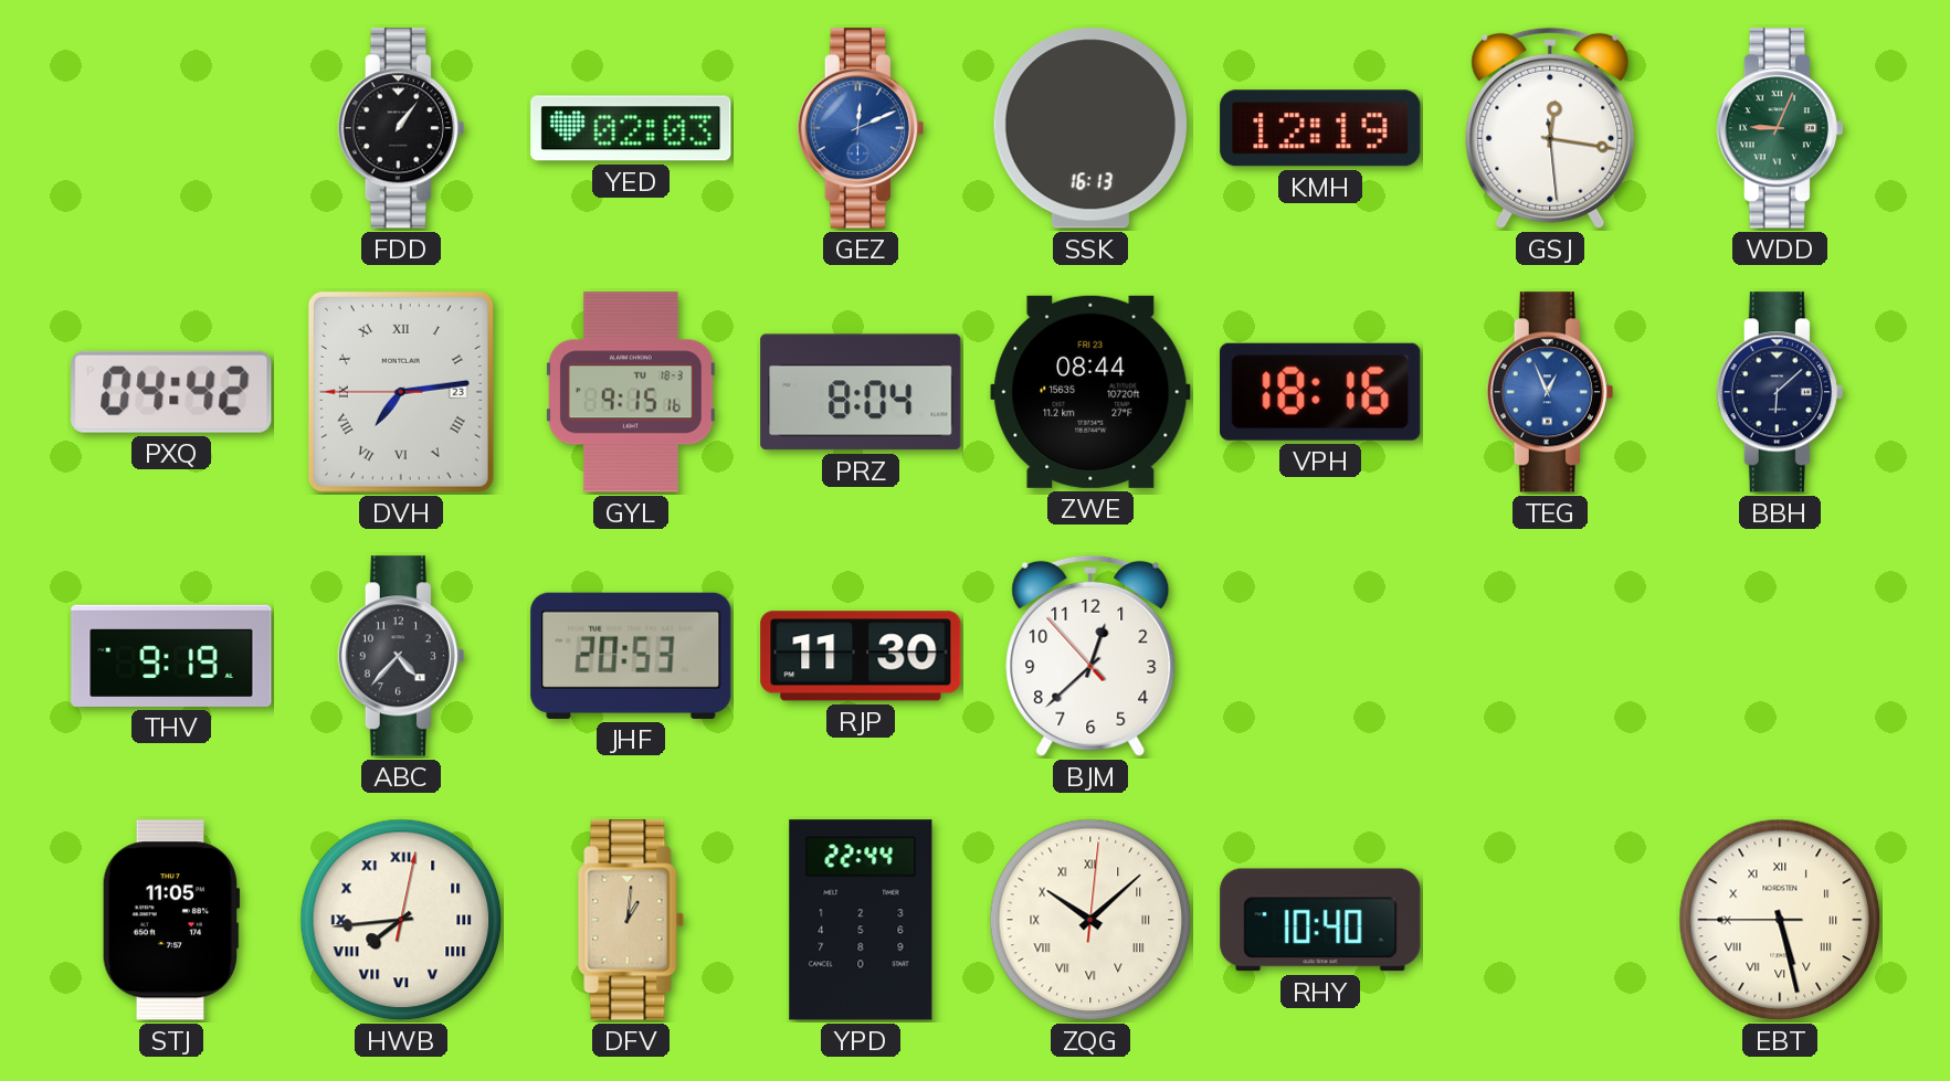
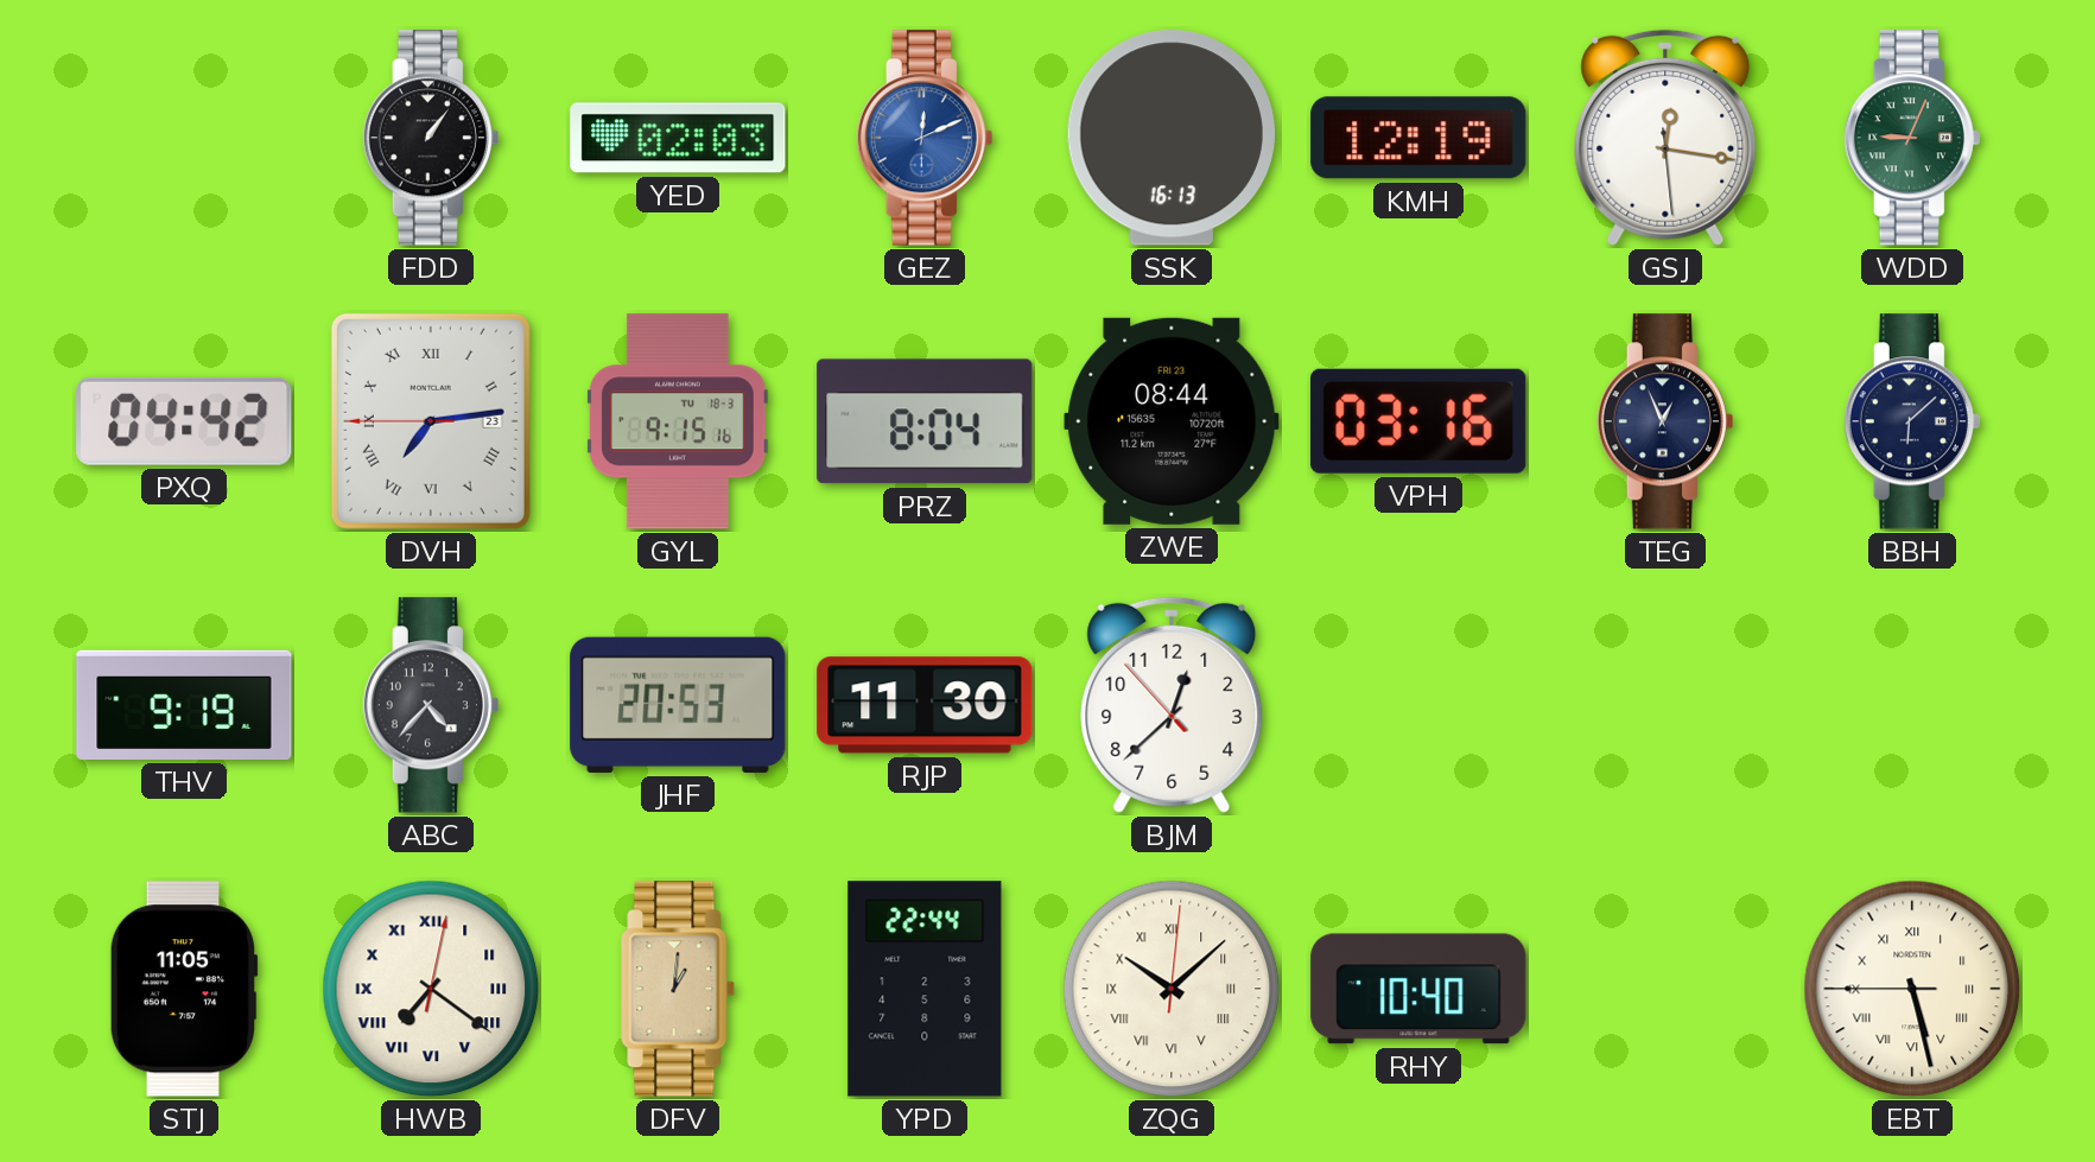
VPH: 18:16 -> 03:16
TEG dial: blue -> navy
HWB: 7:44 -> 7:21
